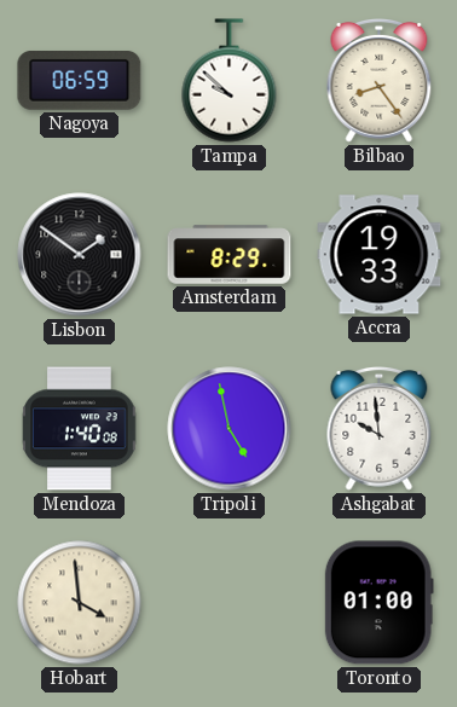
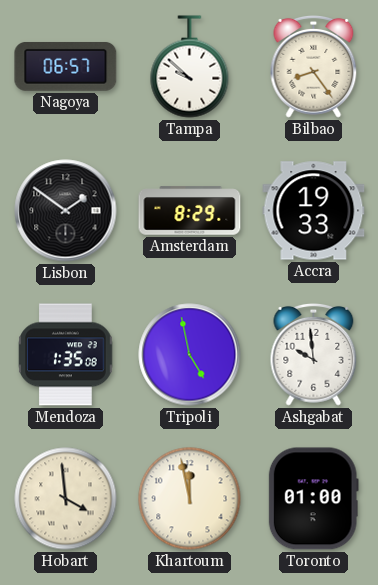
Nagoya: 06:59 -> 06:57
Mendoza: 1:40 -> 1:35
Khartoum: none -> 11:58
